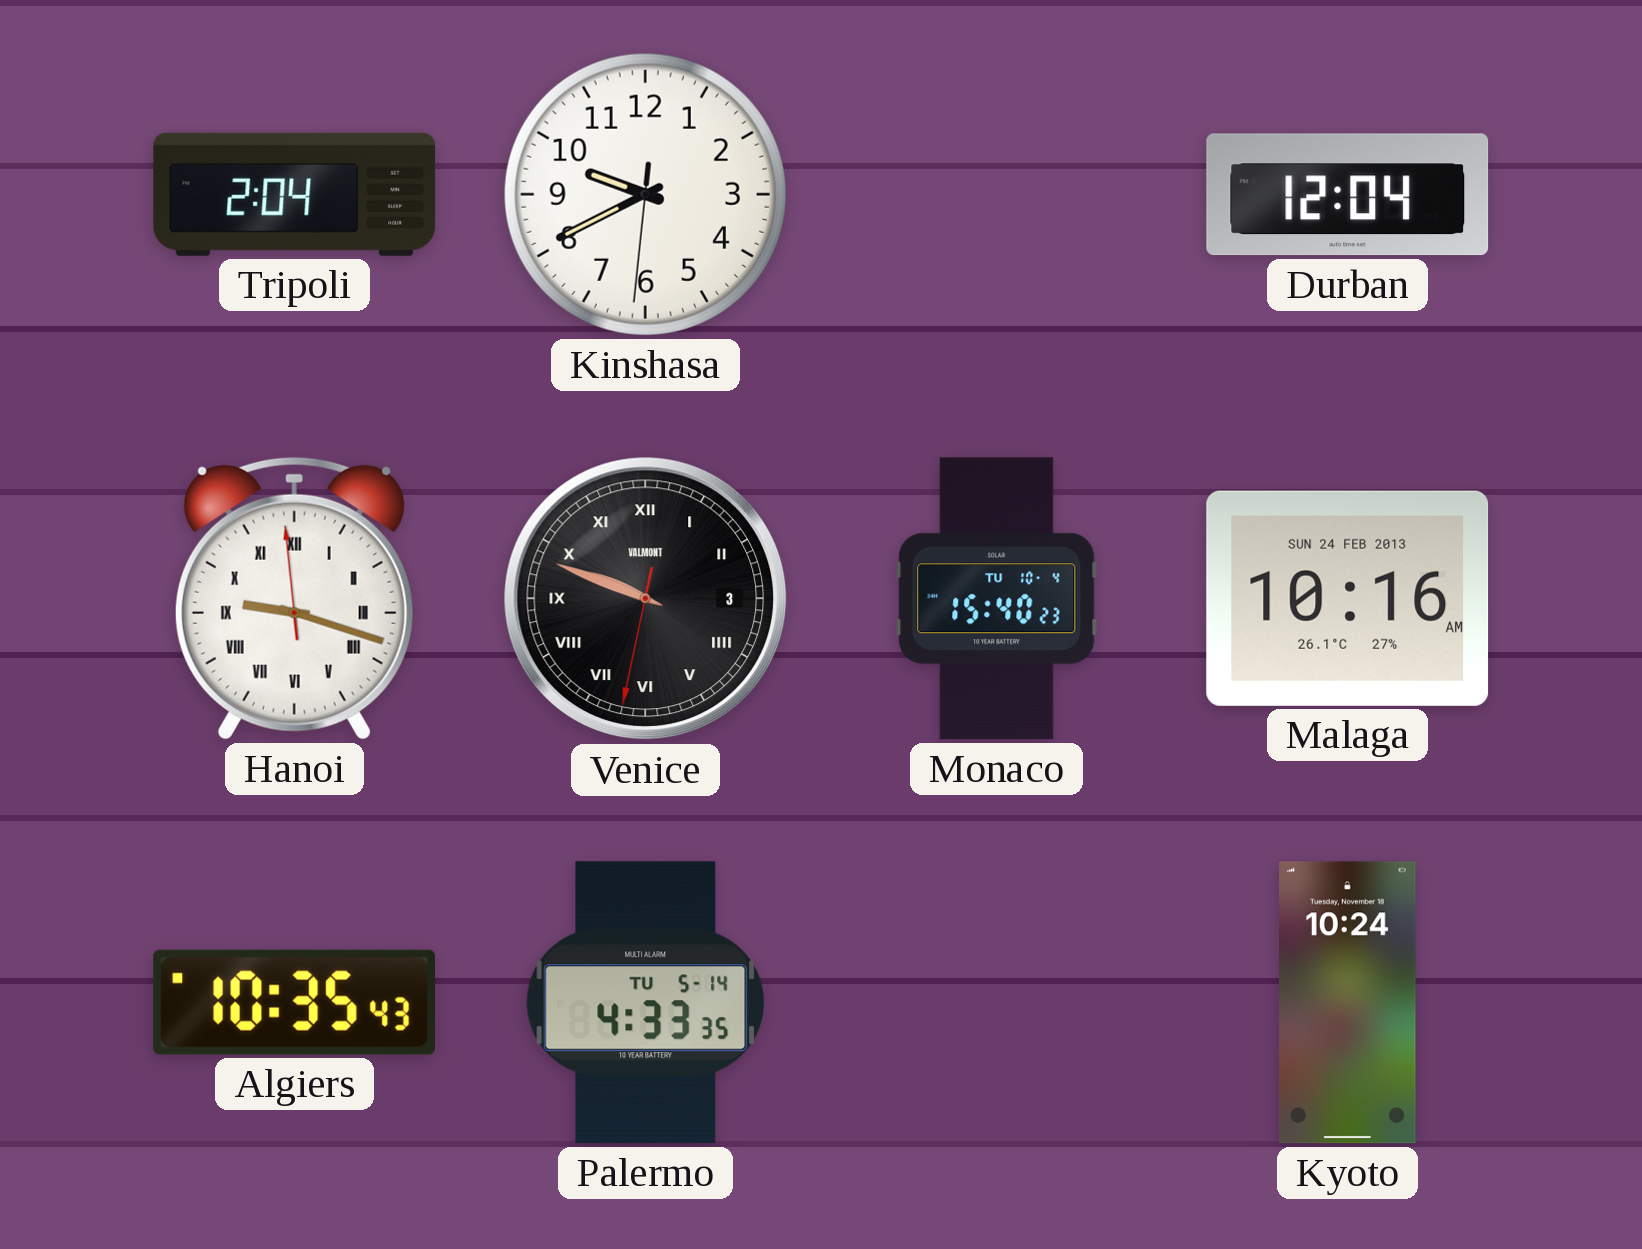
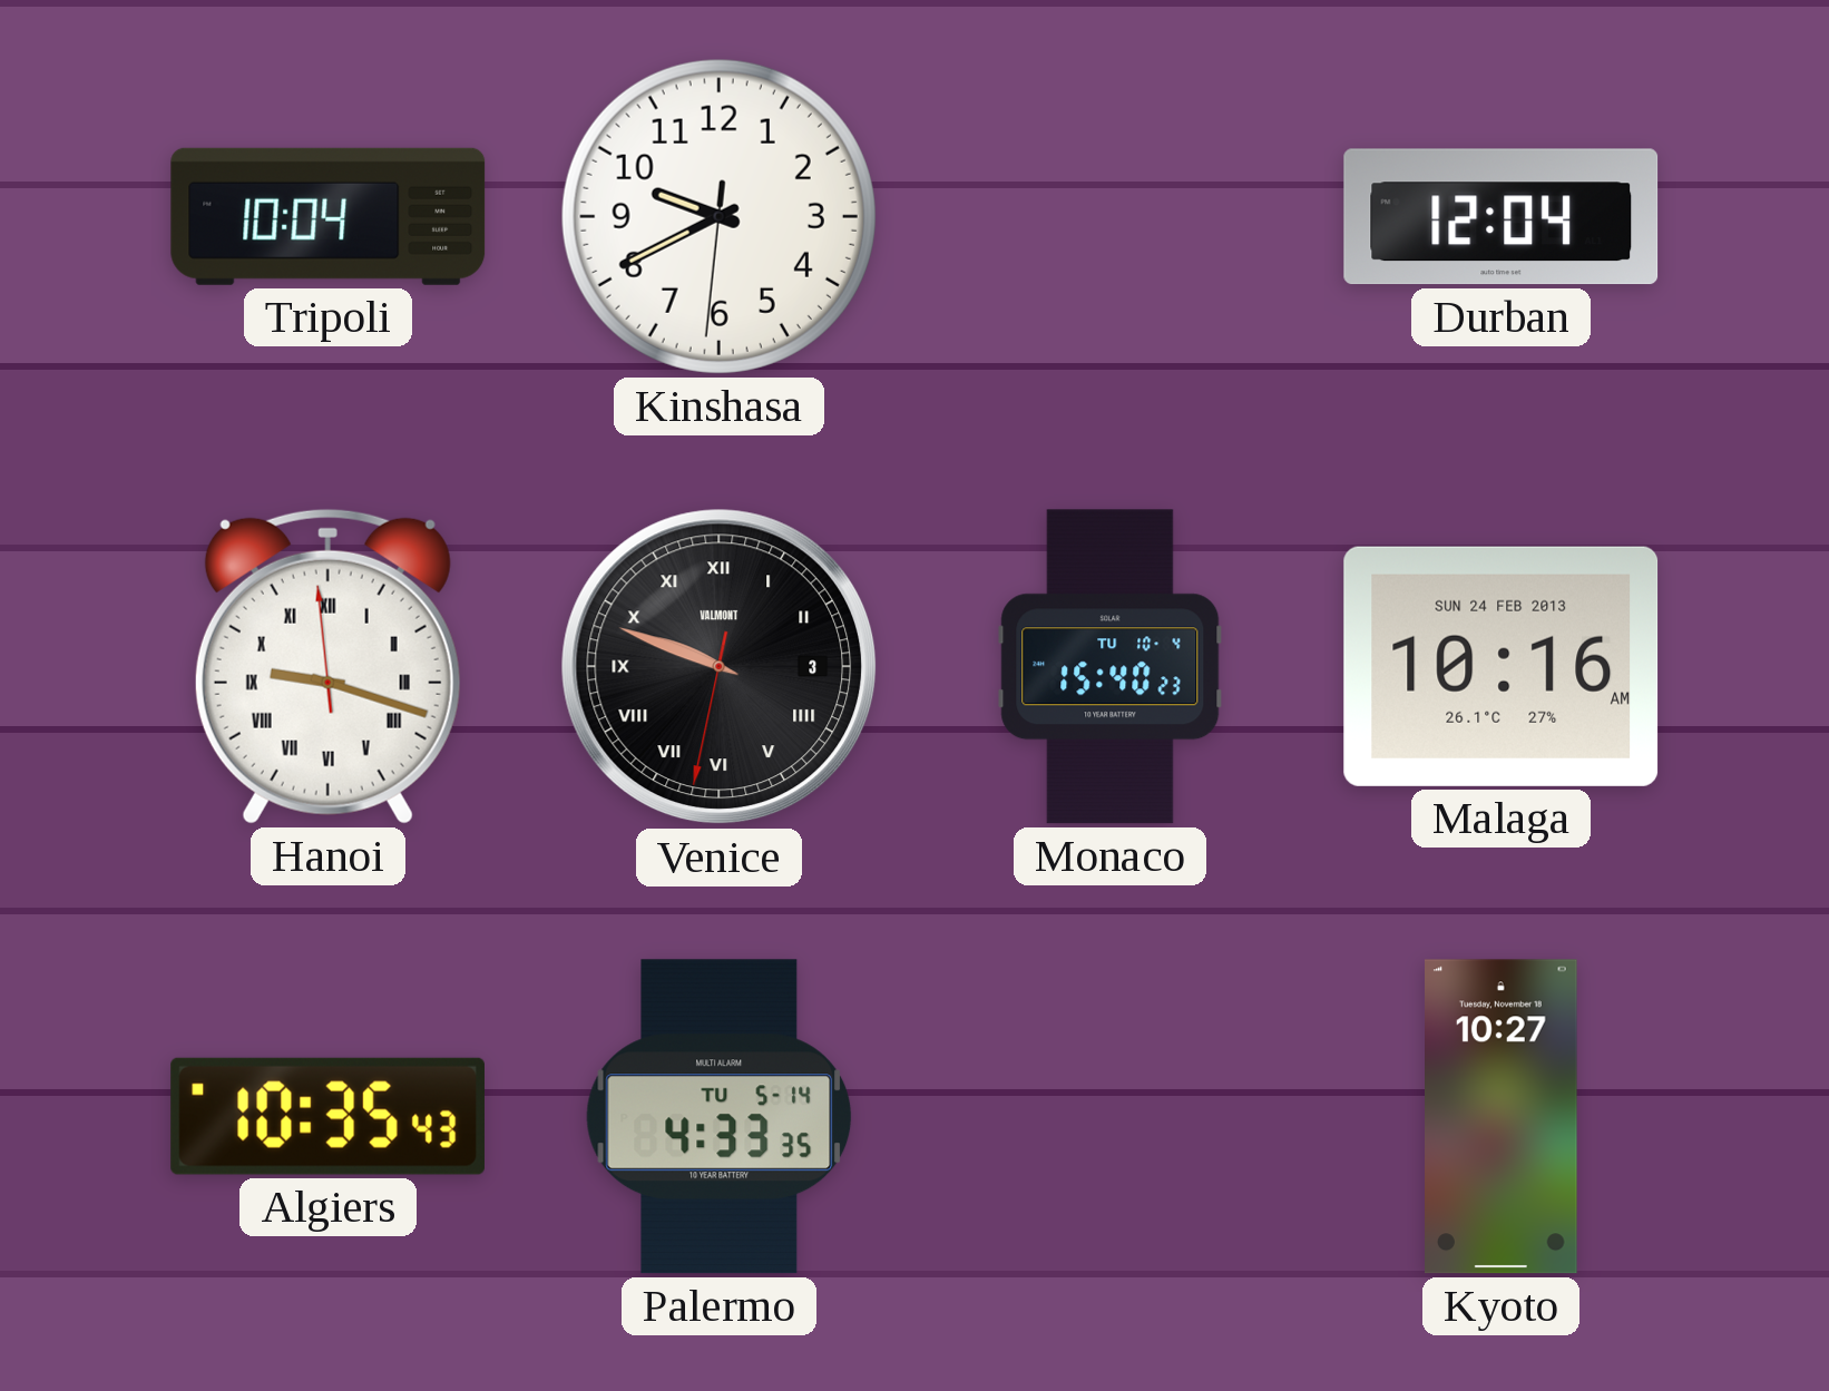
Tripoli: 2:04 -> 10:04
Kyoto: 10:24 -> 10:27
